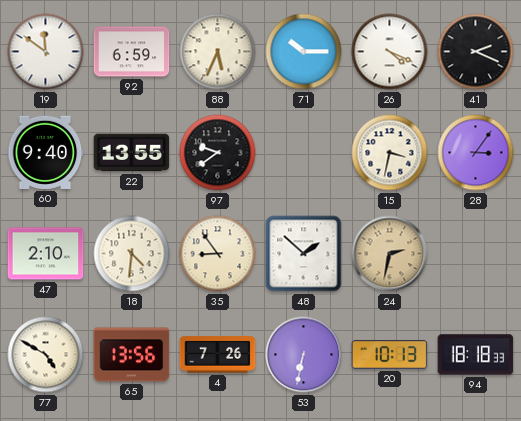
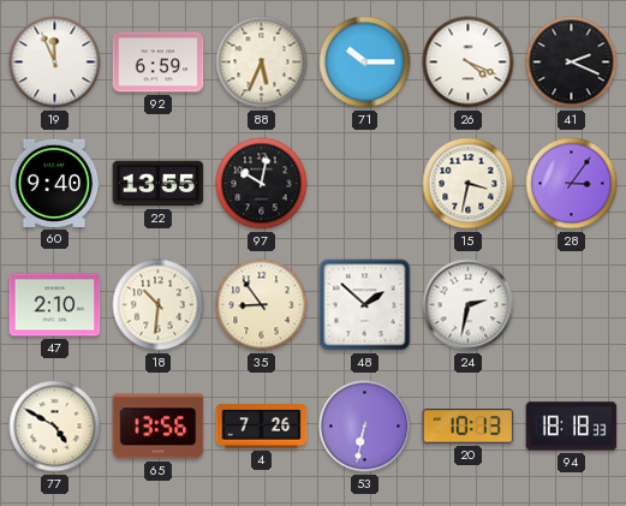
19: 11:51 -> 11:56
97: 9:39 -> 10:02
18: 4:31 -> 10:31
24 dial: champagne -> white
